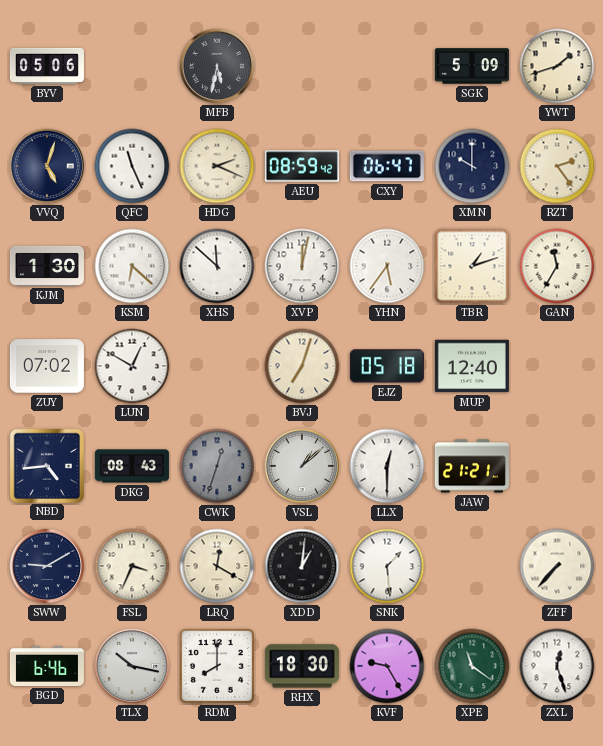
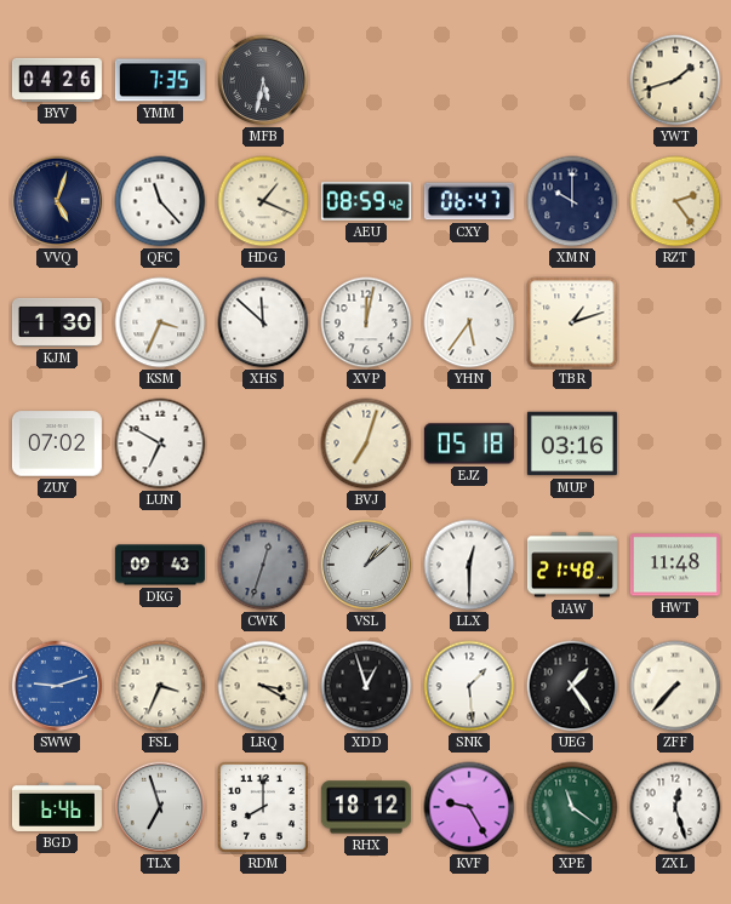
BYV: 05:06 -> 04:26
YMM: none -> 7:35
SGK: 5:09 -> none
QFC: 11:26 -> 11:23
HDG: 2:19 -> 1:19
KSM: 6:22 -> 3:34
GAN: 11:35 -> none
LUN: 12:50 -> 6:50
MUP: 12:40 -> 03:16
NBD: 4:44 -> none
DKG: 08:43 -> 09:43
JAW: 21:21 -> 21:48
HWT: none -> 11:48
SWW: 9:10 -> 9:12
SWW dial: navy -> blue
LRQ: 12:20 -> 3:20
XDD: 1:01 -> 12:57
UEG: none -> 1:24
TLX: 10:17 -> 6:57
RHX: 18:30 -> 18:12
